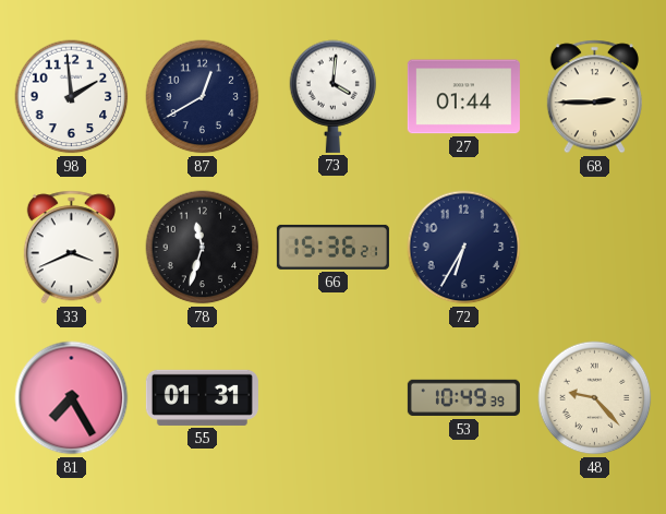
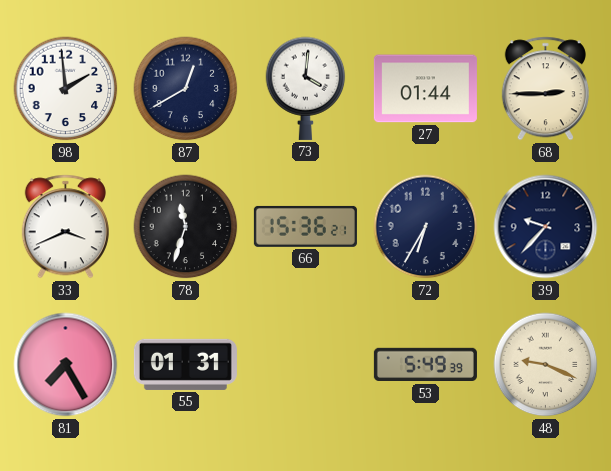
39: none -> 9:37
53: 10:49 -> 5:49
48: 9:23 -> 9:19
